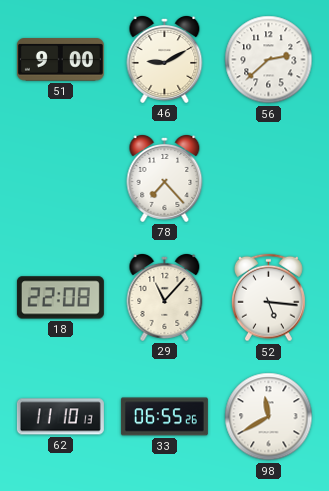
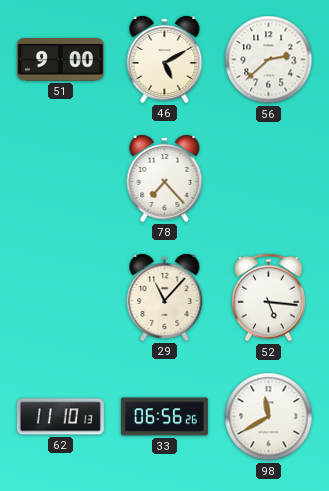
46: 9:10 -> 5:10
18: 22:08 -> none
33: 06:55 -> 06:56
